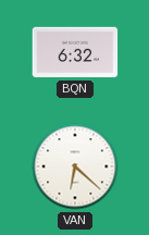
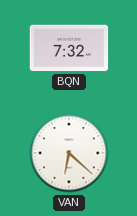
BQN: 6:32 -> 7:32
